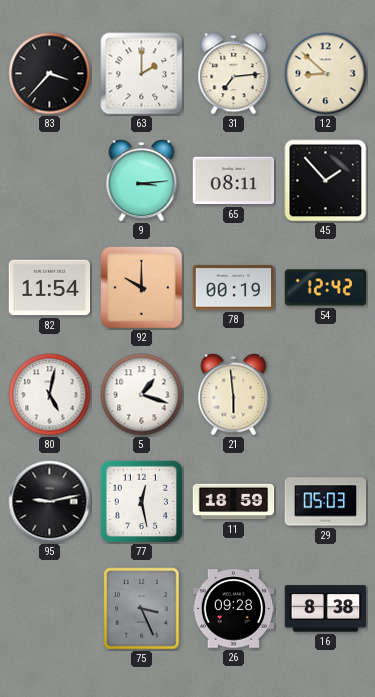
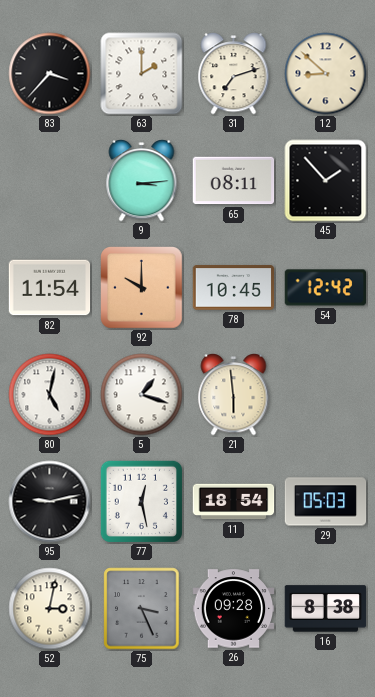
31: 7:14 -> 7:12
78: 00:19 -> 10:45
11: 18:59 -> 18:54
52: none -> 3:02
